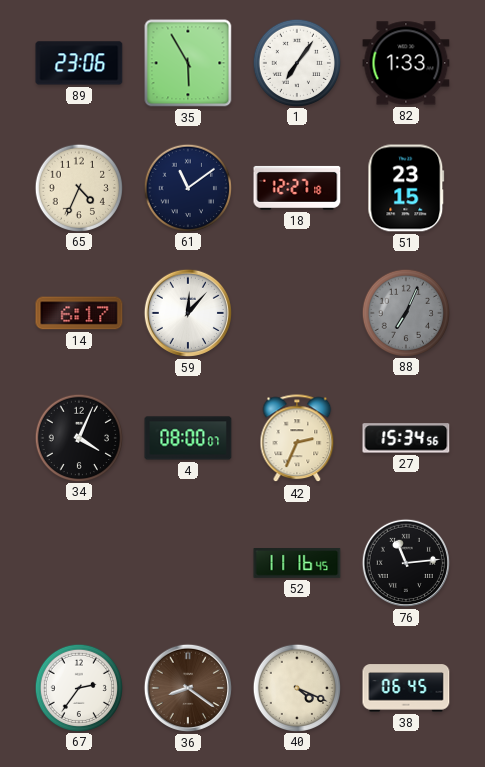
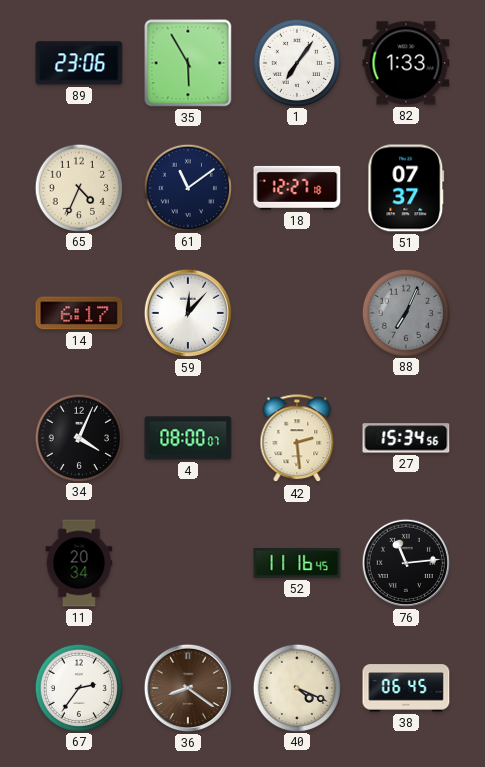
51: 23:15 -> 07:37
42: 2:34 -> 2:29
11: none -> 20:34
